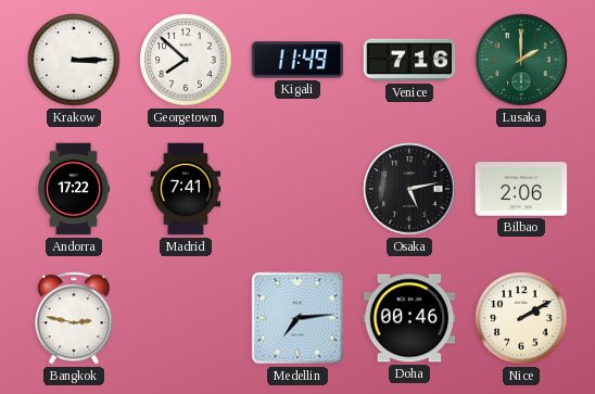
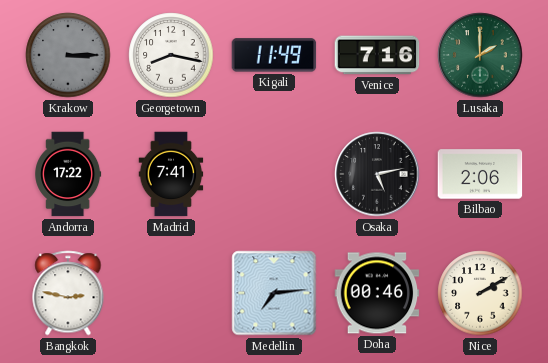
Krakow dial: white -> grey
Georgetown: 7:52 -> 8:17
